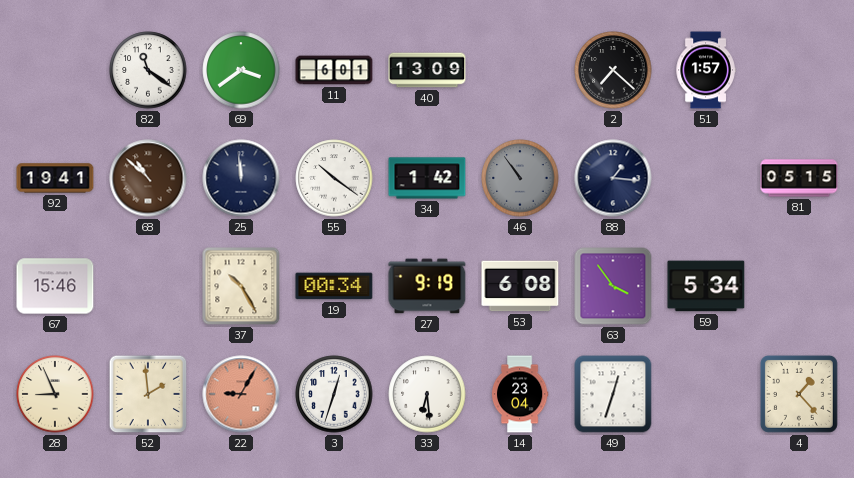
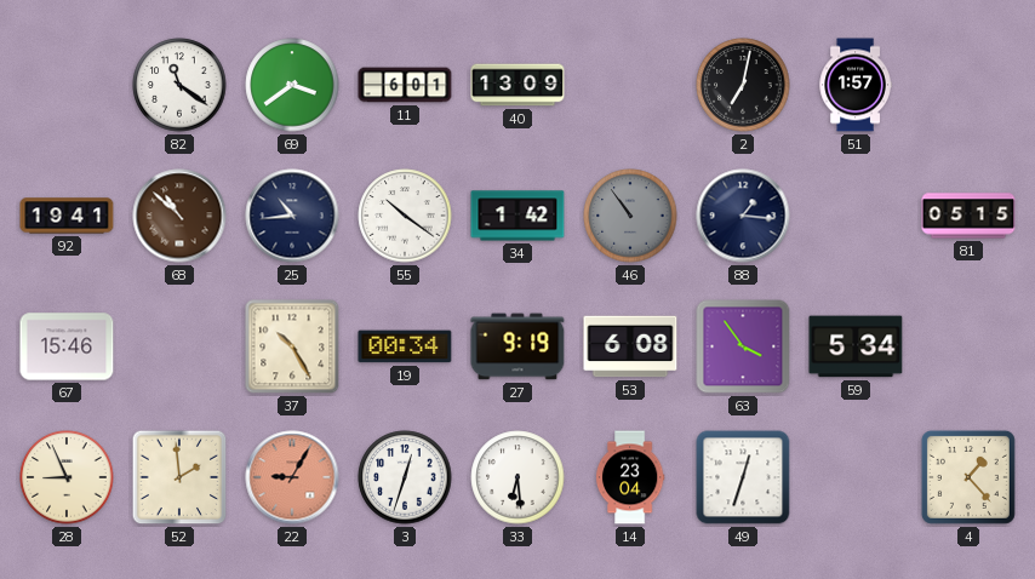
2: 7:22 -> 7:02
25: 11:59 -> 10:44
